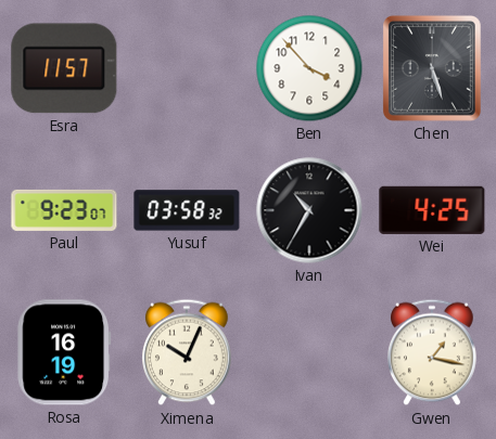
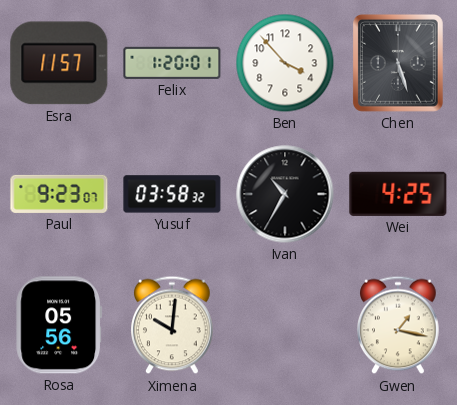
Felix: none -> 1:20
Rosa: 16:19 -> 05:56
Ximena: 10:04 -> 10:01
